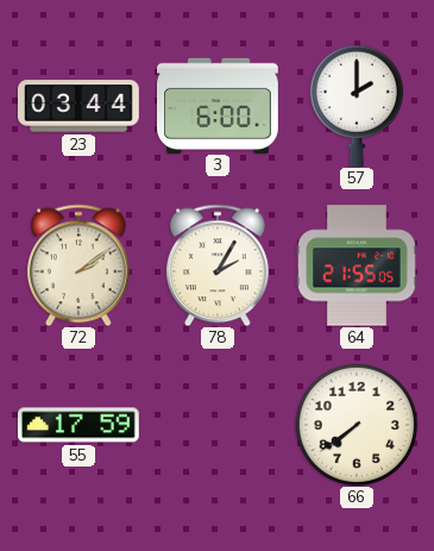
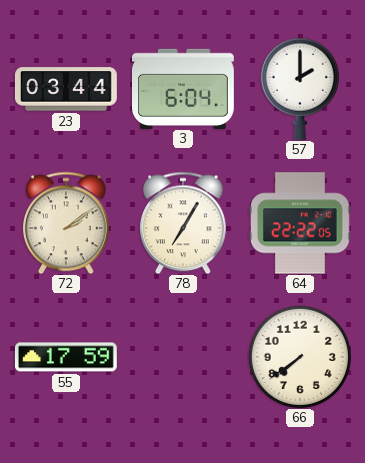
3: 6:00 -> 6:04
78: 2:05 -> 7:05
64: 21:55 -> 22:22
